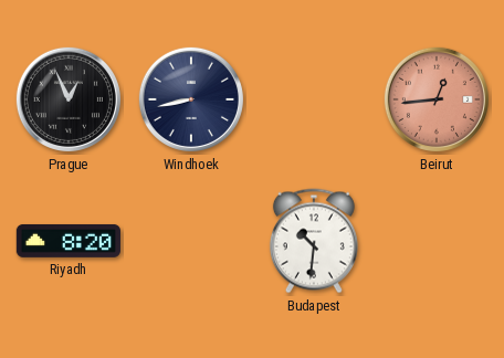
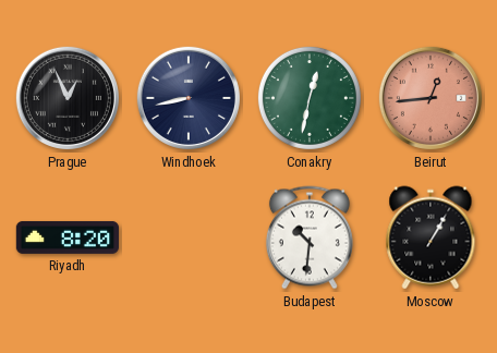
Conakry: none -> 12:32
Moscow: none -> 1:05
